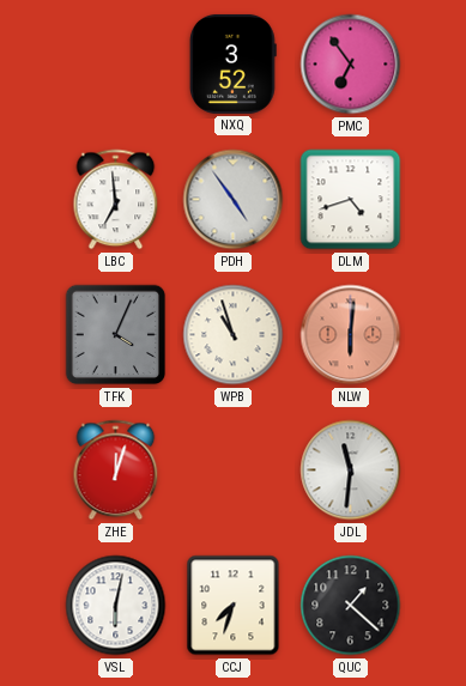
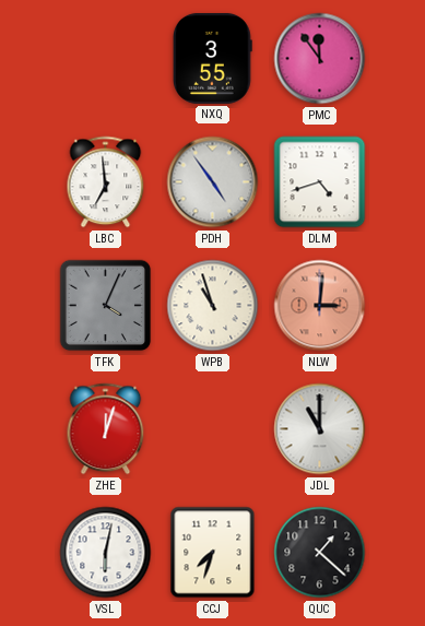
NXQ: 3:52 -> 3:55
PMC: 6:54 -> 11:54
NLW: 6:01 -> 3:01
JDL: 11:31 -> 11:00
